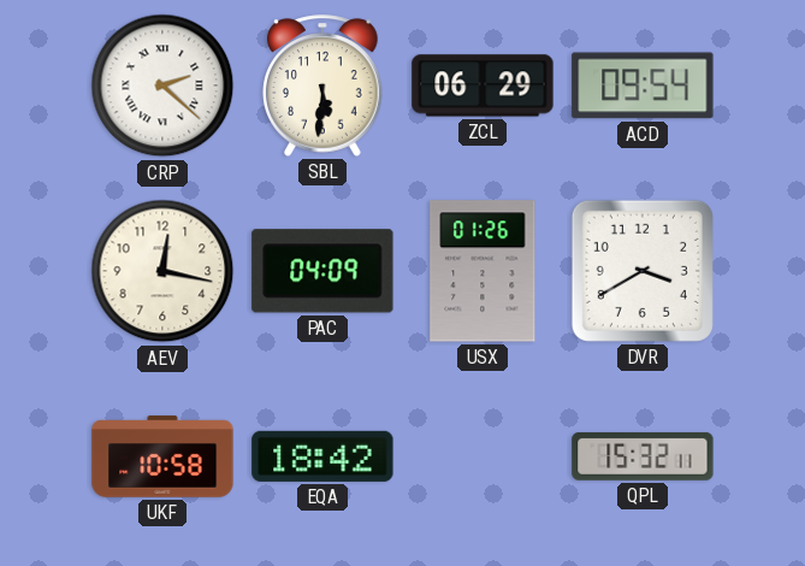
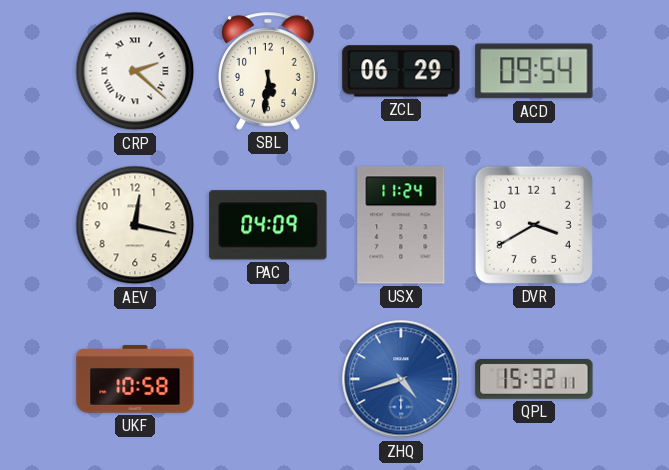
USX: 01:26 -> 11:24
EQA: 18:42 -> none
ZHQ: none -> 4:42
